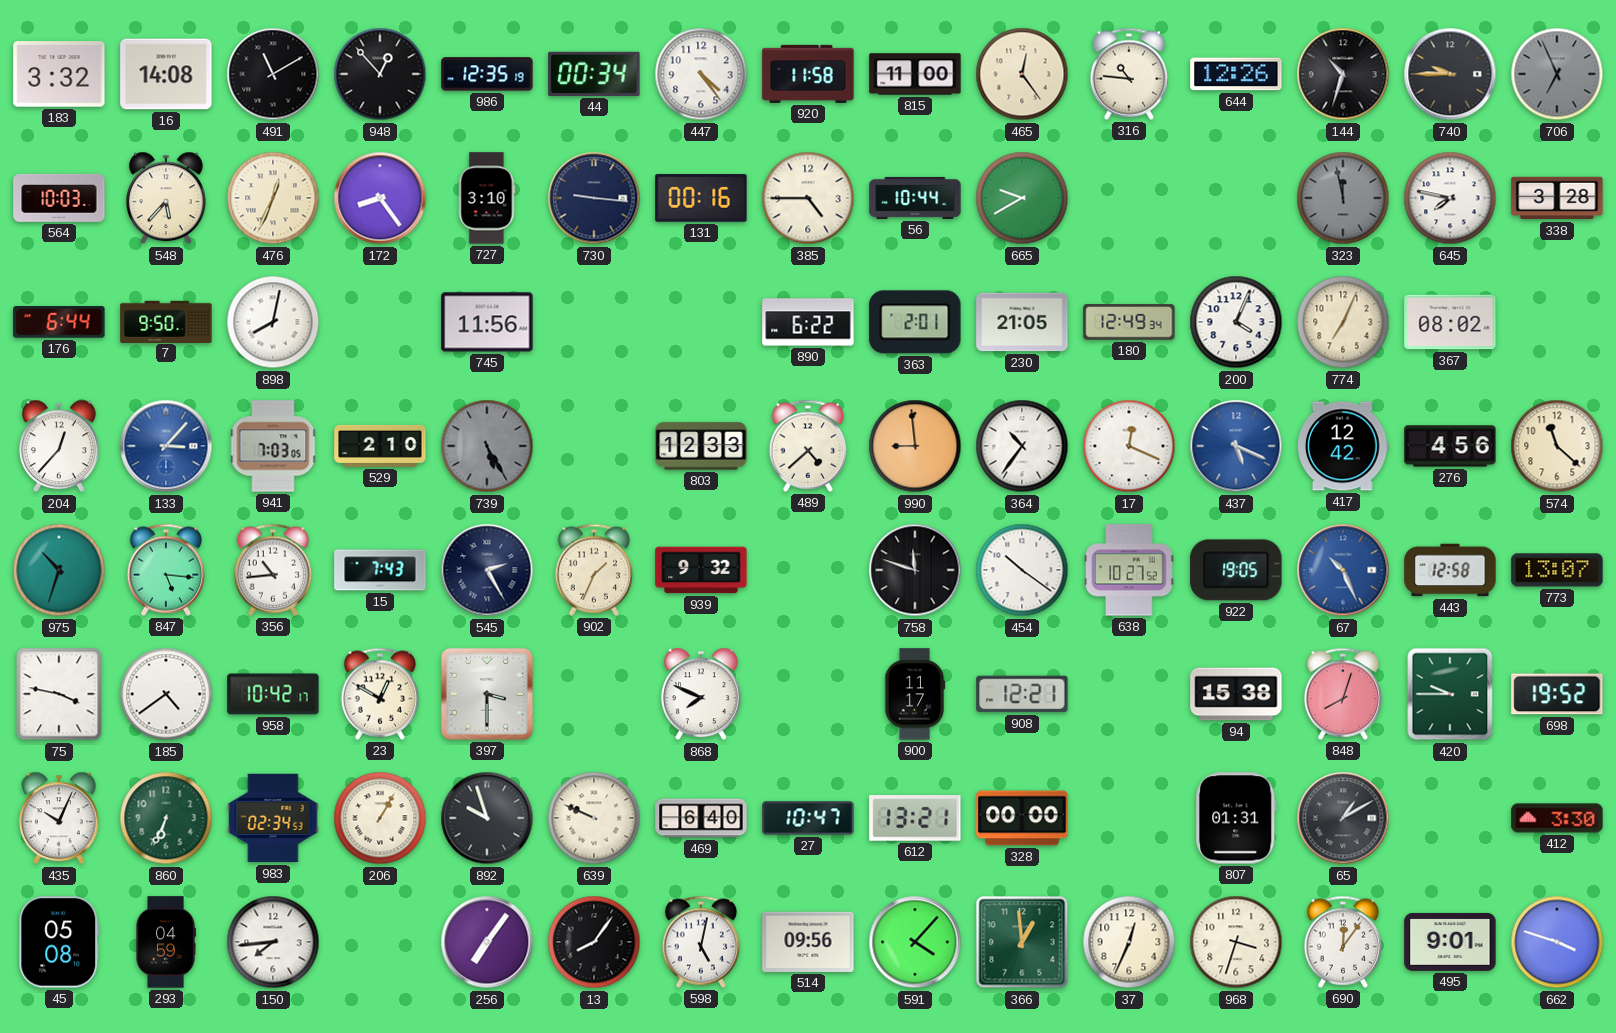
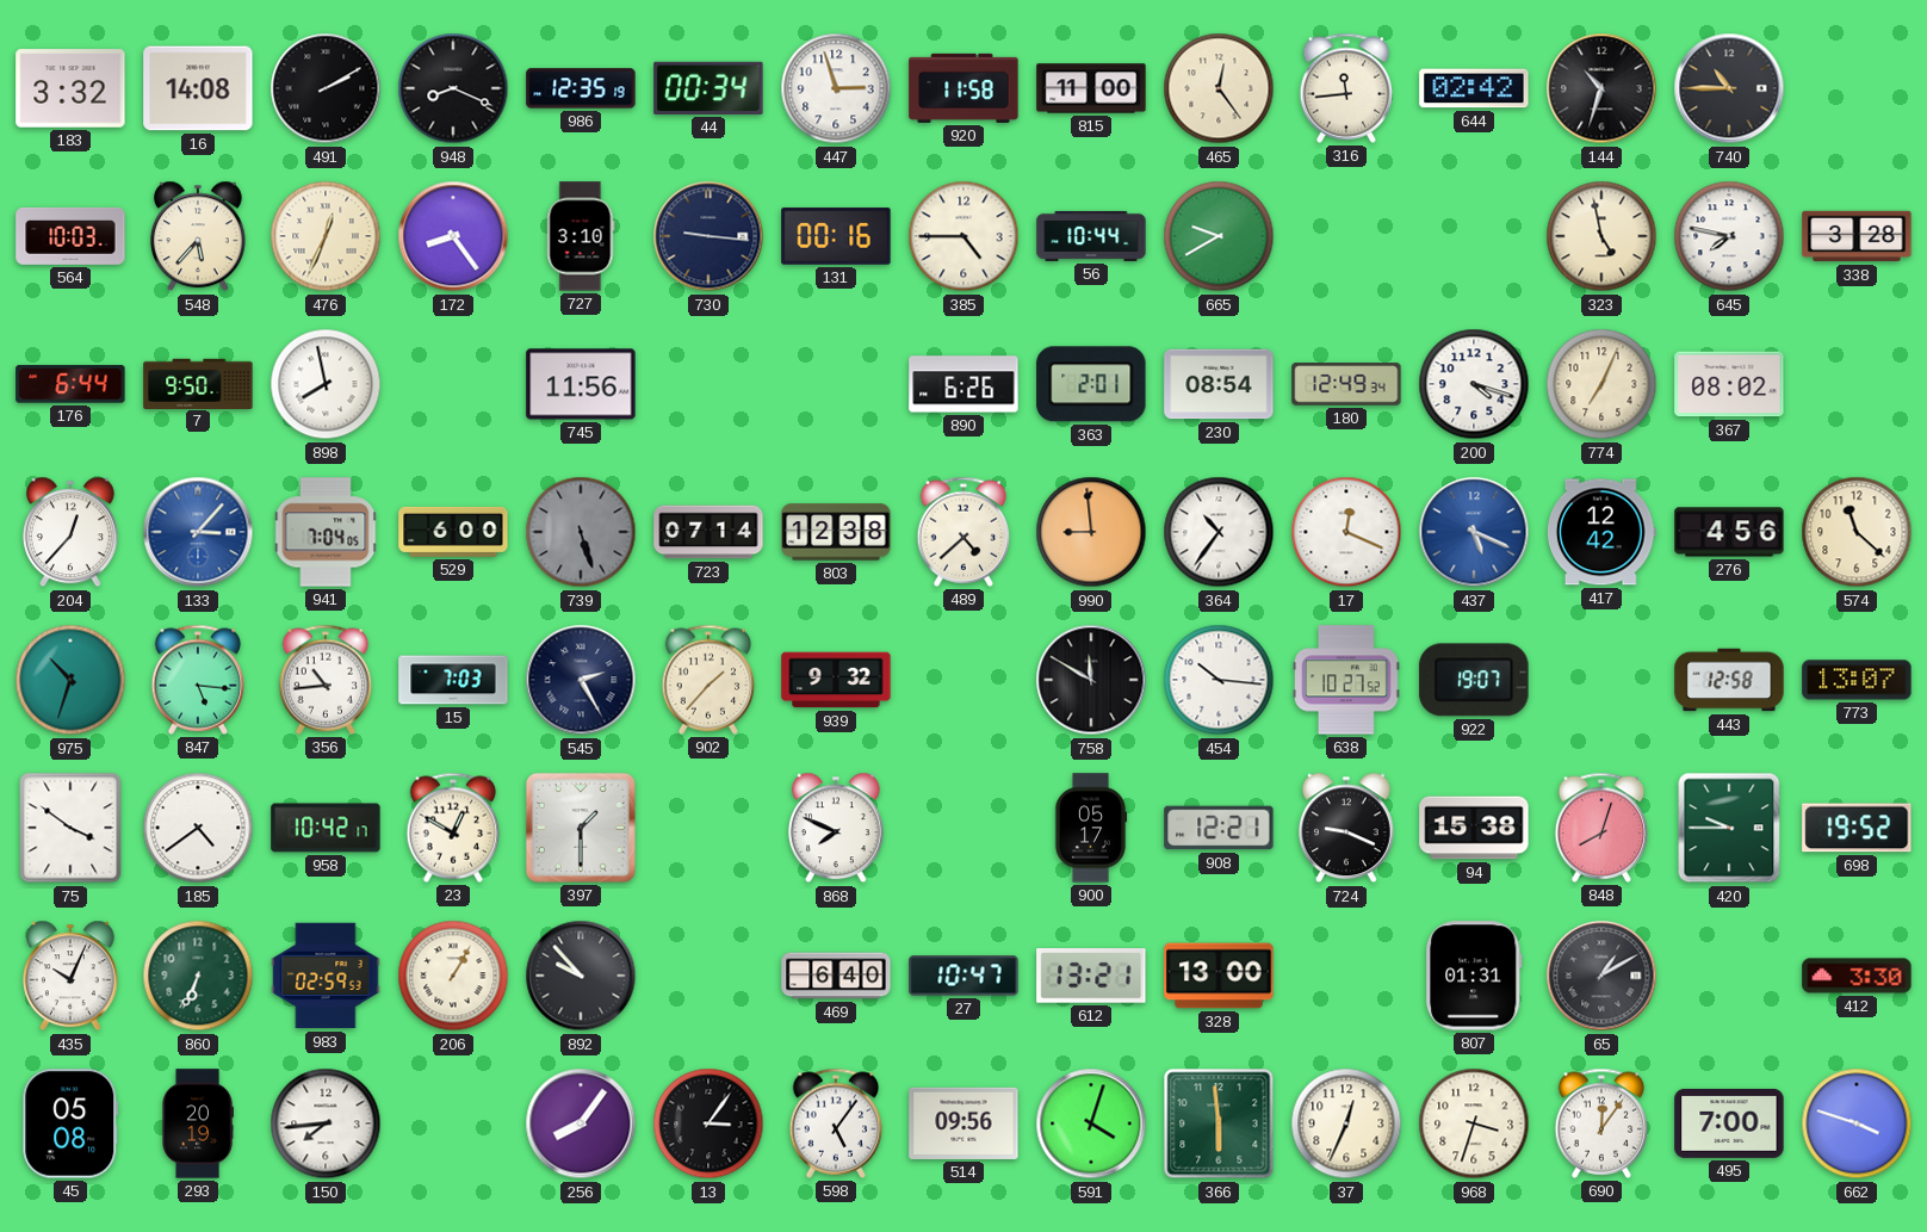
491: 11:10 -> 2:10
948: 12:53 -> 8:19
447: 4:24 -> 2:57
316: 10:46 -> 11:44
644: 12:26 -> 02:42
740: 9:45 -> 10:45
706: 6:56 -> none
323: 11:58 -> 4:58
323 dial: grey -> cream
898: 8:02 -> 7:58
890: 6:22 -> 6:26
230: 21:05 -> 08:54
200: 4:04 -> 4:18
941: 7:03 -> 7:04
529: 2:10 -> 6:00
739: 5:25 -> 5:27
723: none -> 07:14
803: 12:33 -> 12:38
15: 7:43 -> 7:03
902: 1:34 -> 1:37
758: 11:48 -> 11:50
454: 10:21 -> 10:16
922: 19:05 -> 19:07
67: 10:26 -> none
75: 3:47 -> 3:51
397: 3:30 -> 1:30
900: 11:17 -> 05:17
724: none -> 9:19
983: 02:34 -> 02:59
892: 9:57 -> 9:53
639: 9:49 -> none
328: 00:00 -> 13:00
293: 04:59 -> 20:19
256: 7:06 -> 8:06
13: 8:06 -> 3:06
598: 5:02 -> 5:06
591: 4:07 -> 4:03
366: 12:59 -> 5:59
495: 9:01 -> 7:00
